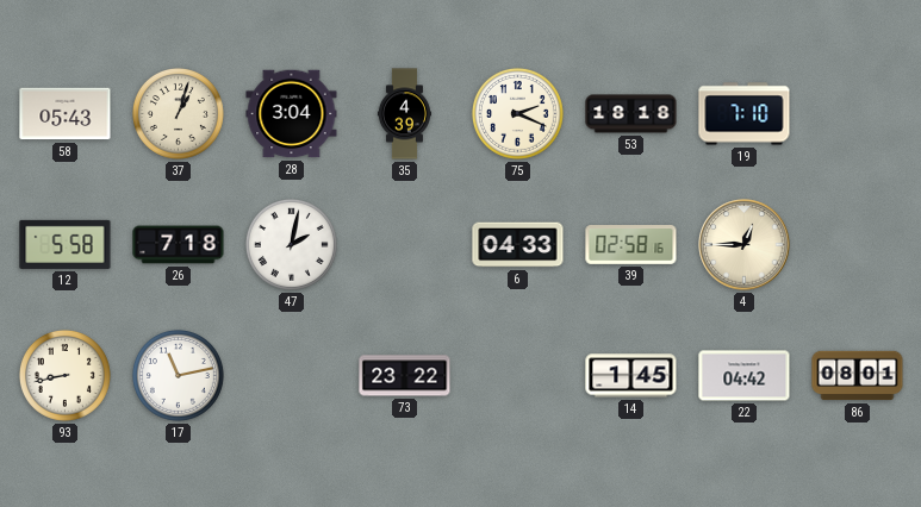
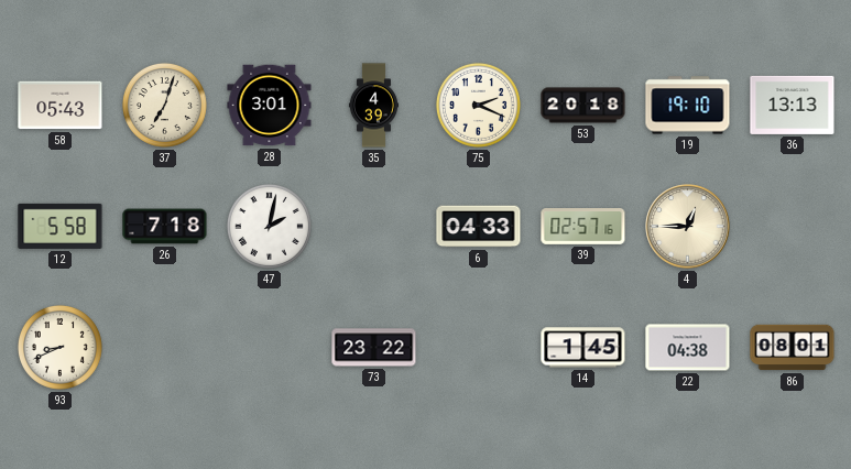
37: 1:03 -> 7:03
28: 3:04 -> 3:01
53: 18:18 -> 20:18
19: 7:10 -> 19:10
36: none -> 13:13
39: 02:58 -> 02:57
93: 8:43 -> 8:41
17: 11:13 -> none
22: 04:42 -> 04:38
